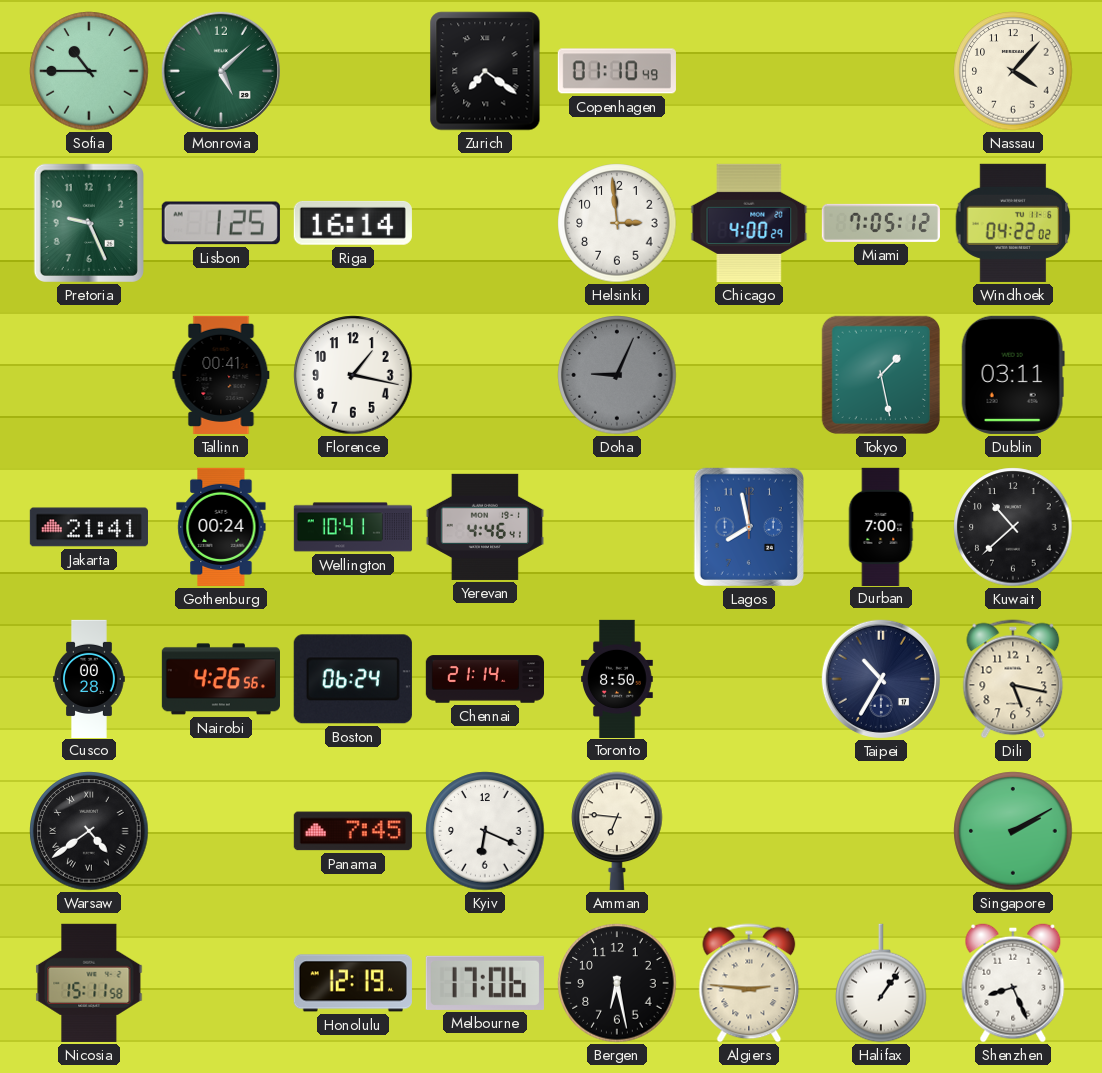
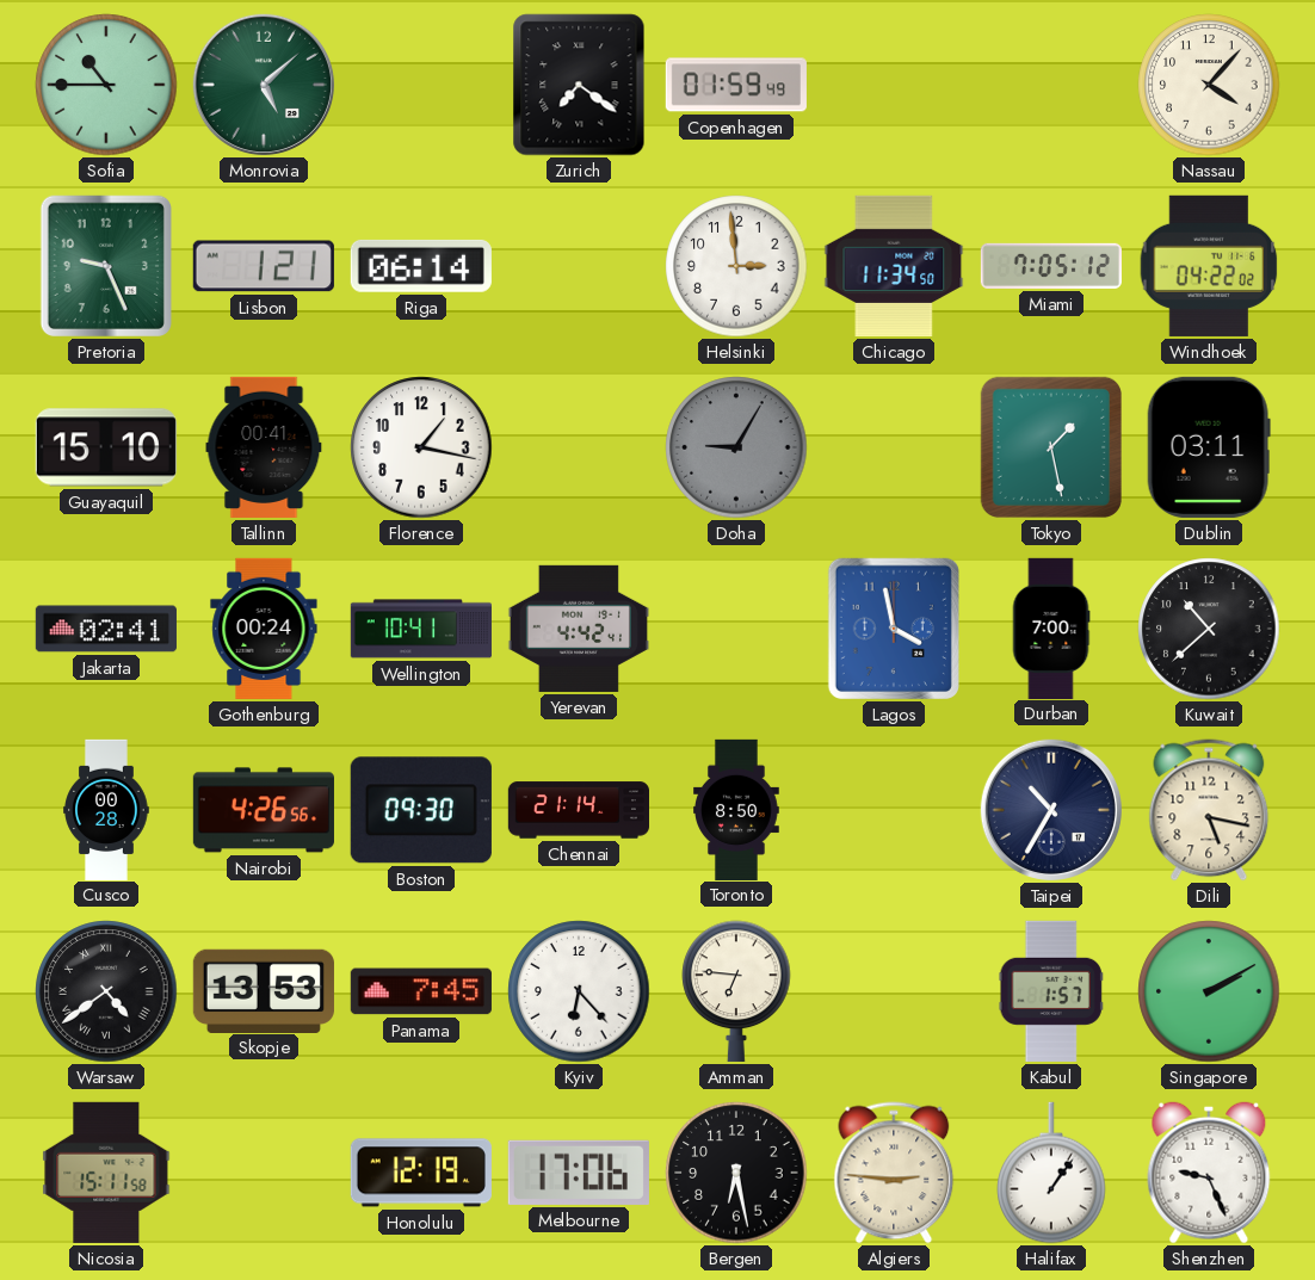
Copenhagen: 01:10 -> 01:59
Lisbon: 1:25 -> 1:21
Riga: 16:14 -> 06:14
Chicago: 4:00 -> 11:34
Guayaquil: none -> 15:10
Doha: 9:04 -> 9:05
Jakarta: 21:41 -> 02:41
Yerevan: 4:46 -> 4:42
Lagos: 7:58 -> 3:58
Boston: 06:24 -> 09:30
Skopje: none -> 13:53
Kyiv: 6:19 -> 6:23
Kabul: none -> 1:57
Shenzhen: 8:26 -> 9:26
